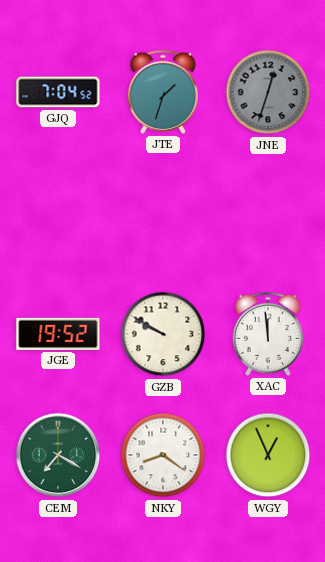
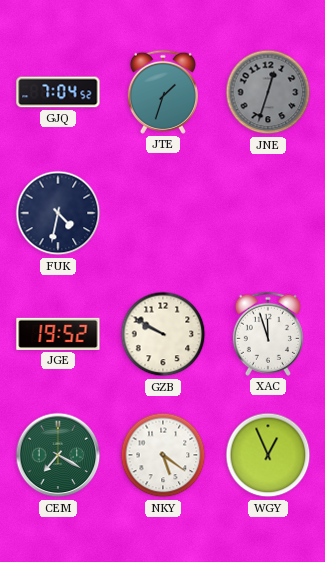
FUK: none -> 4:32
XAC: 11:59 -> 11:57
NKY: 8:21 -> 5:21
